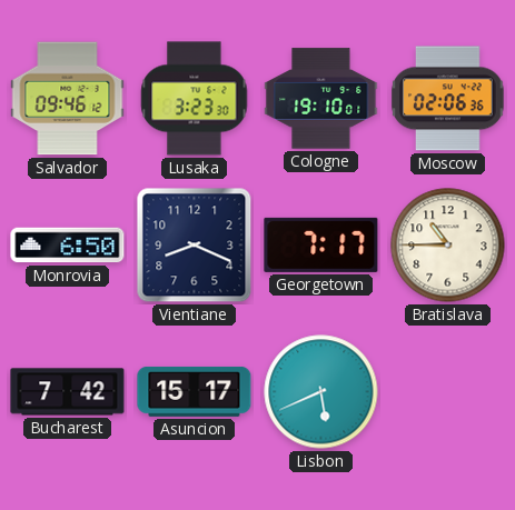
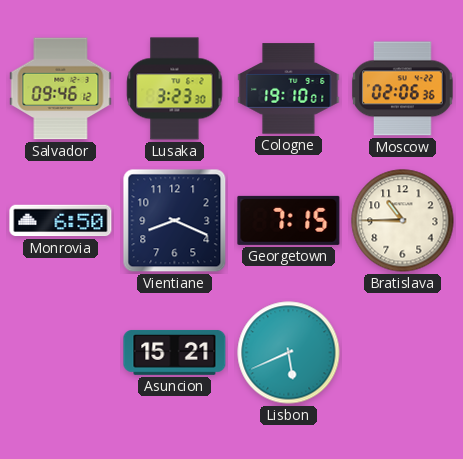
Georgetown: 7:17 -> 7:15
Bucharest: 7:42 -> none
Asuncion: 15:17 -> 15:21
